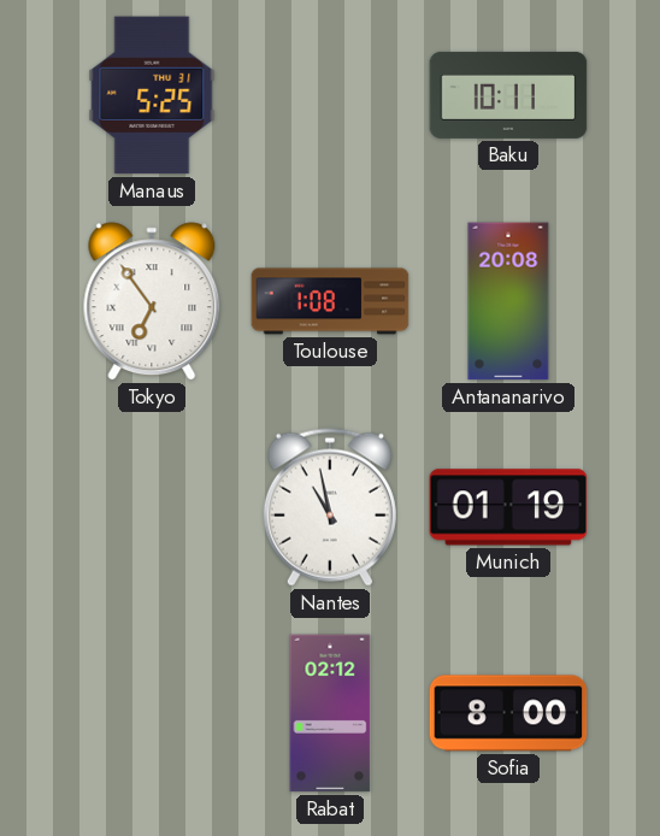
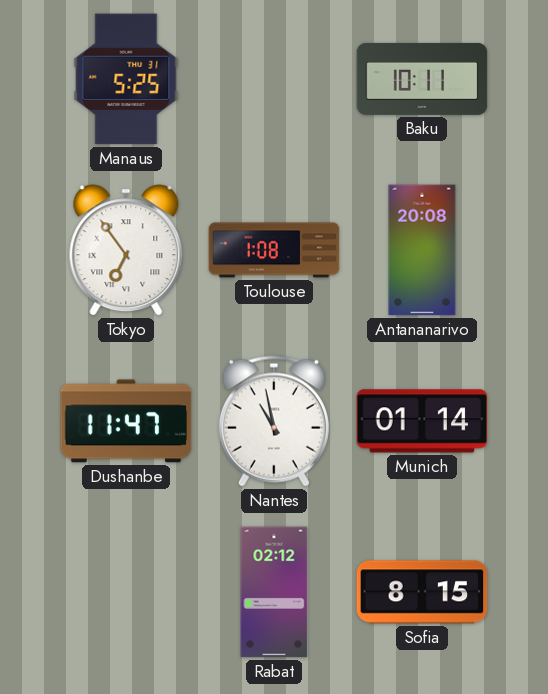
Dushanbe: none -> 11:47
Munich: 01:19 -> 01:14
Sofia: 8:00 -> 8:15
